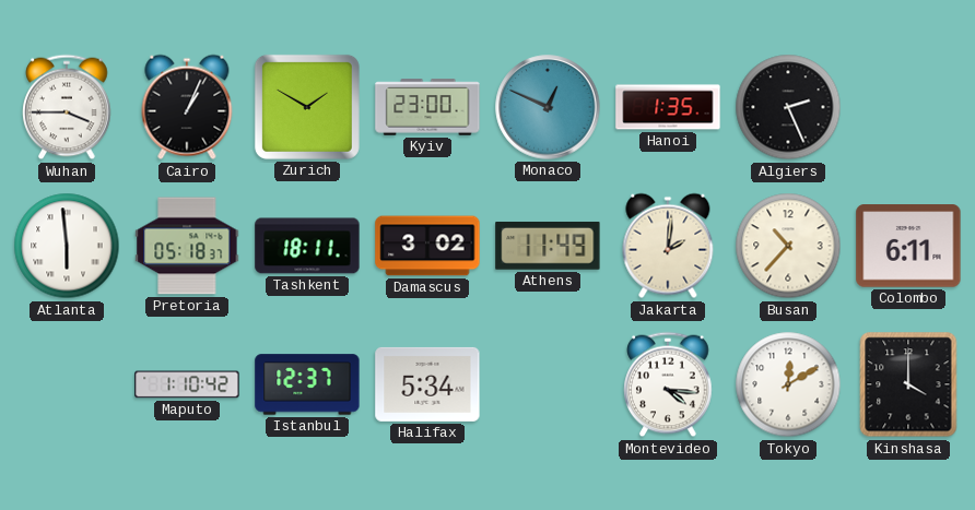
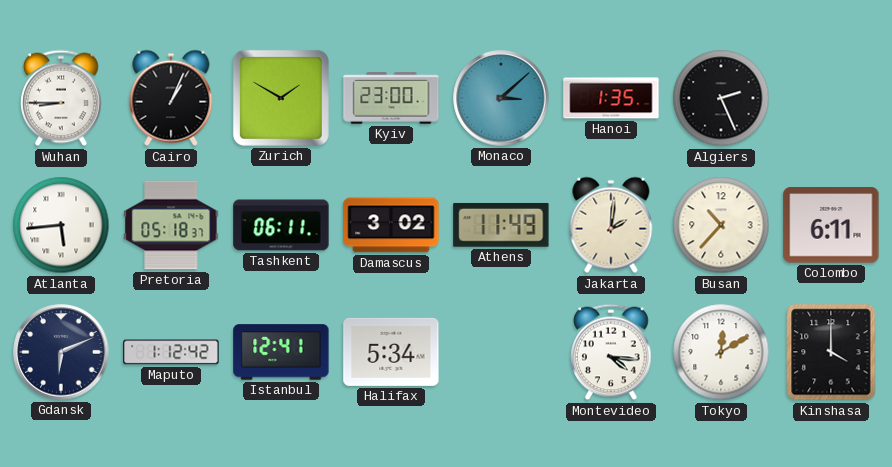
Wuhan: 3:45 -> 8:45
Monaco: 12:49 -> 3:08
Atlanta: 5:59 -> 5:44
Tashkent: 18:11 -> 06:11
Gdansk: none -> 6:11
Maputo: 1:10 -> 1:12
Istanbul: 12:37 -> 12:41
